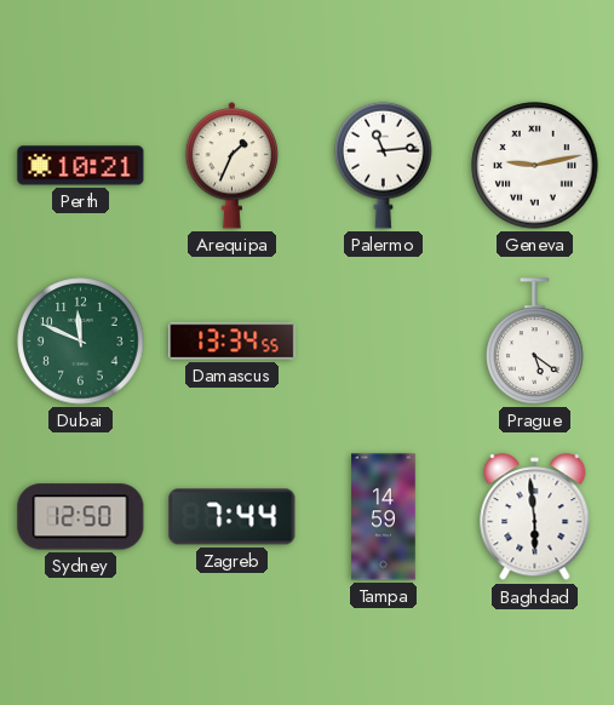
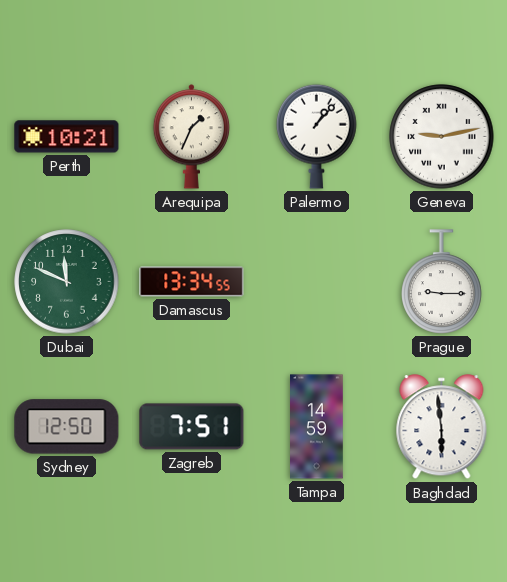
Palermo: 11:14 -> 1:07
Prague: 5:21 -> 9:15
Zagreb: 7:44 -> 7:51
